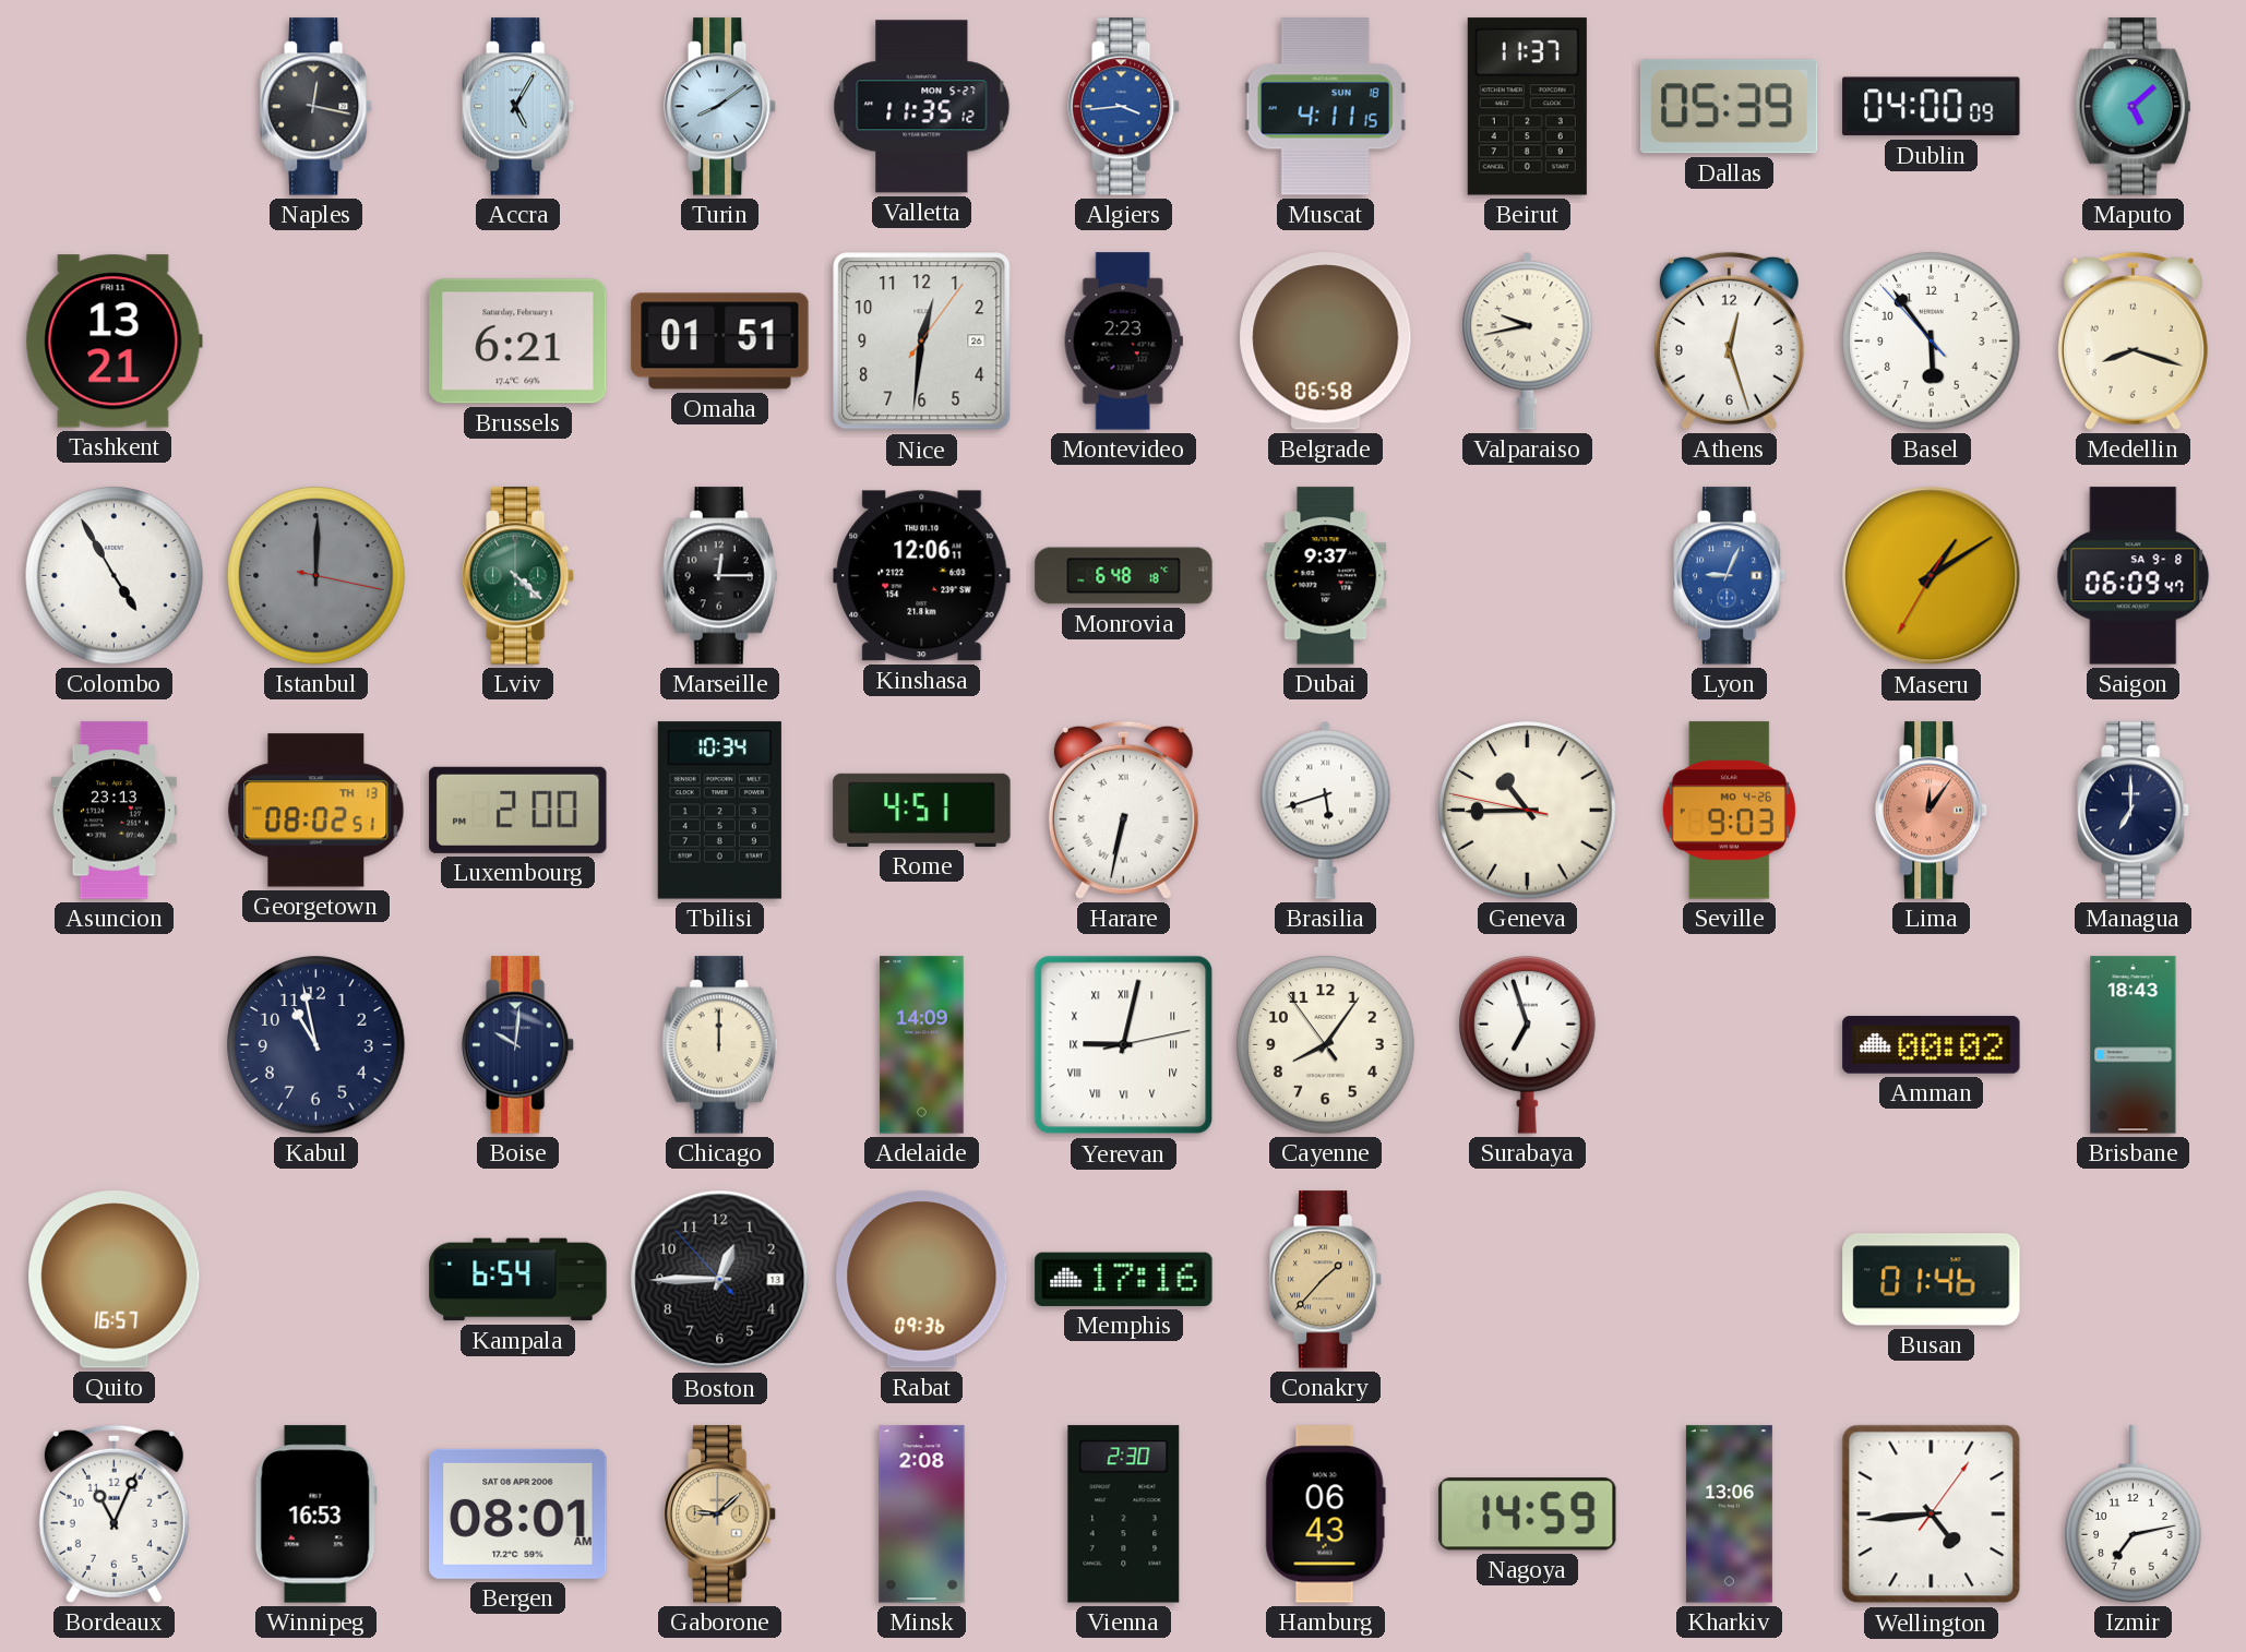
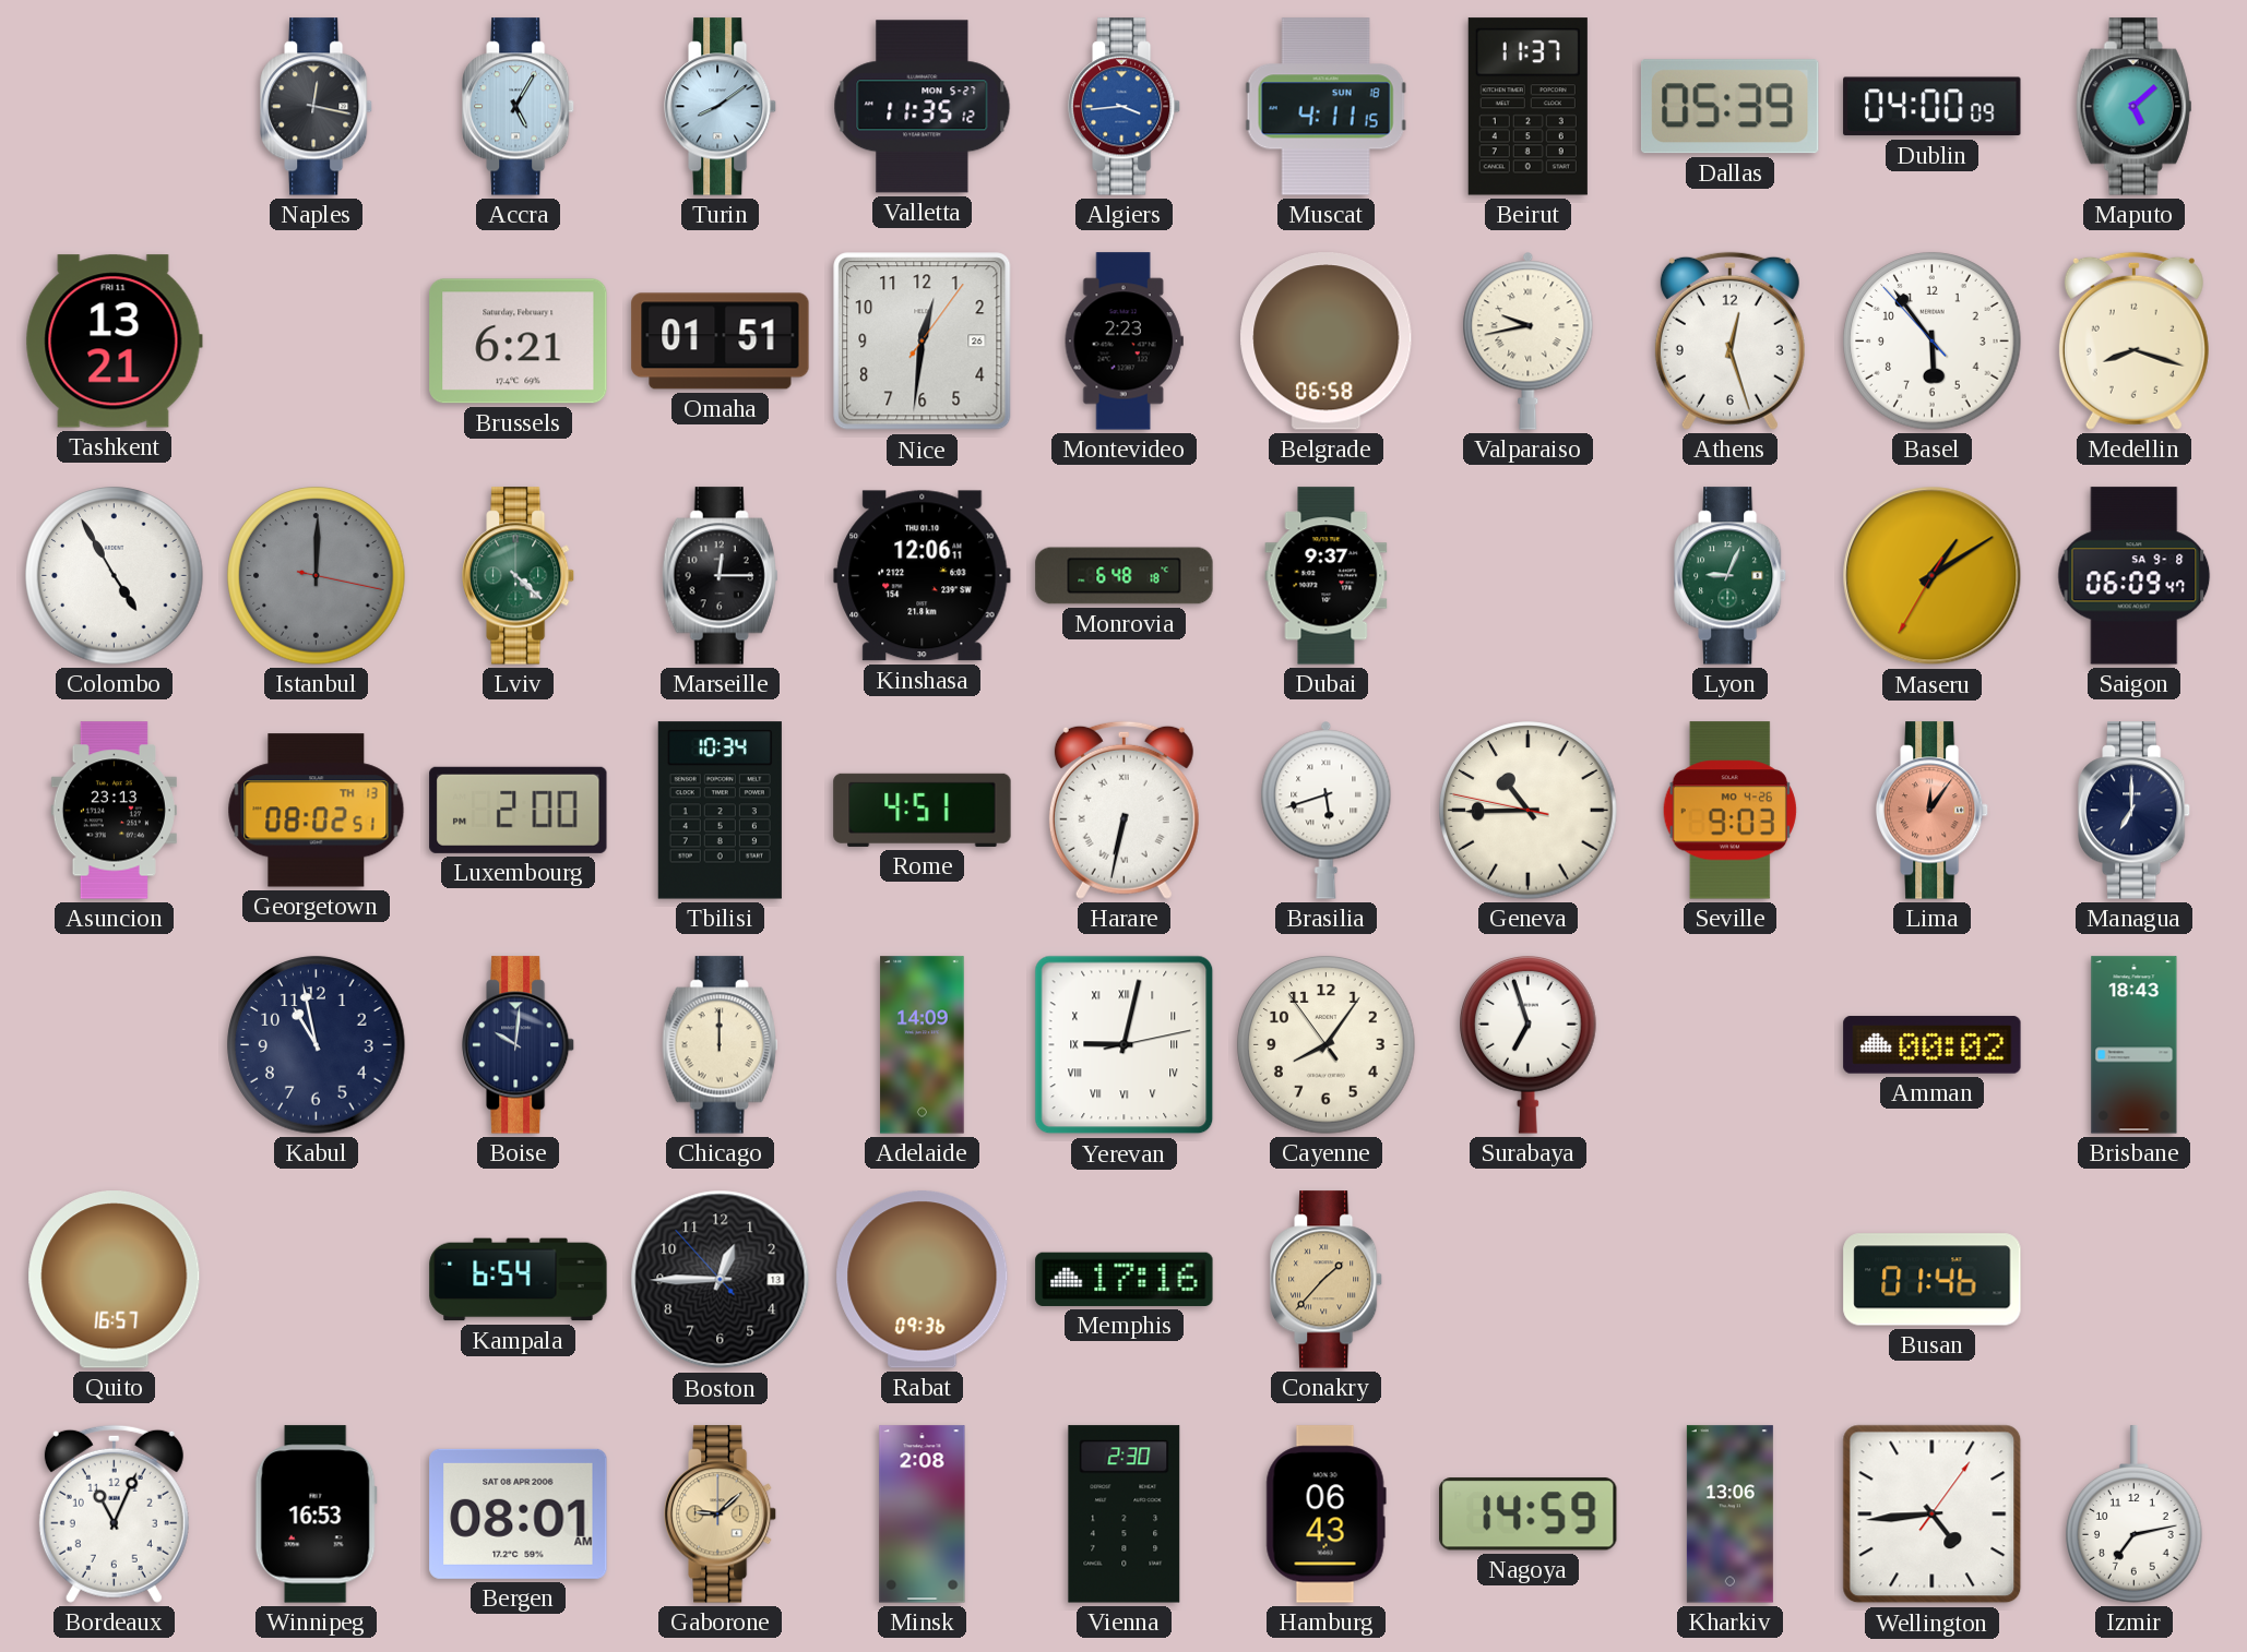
Lyon dial: blue -> green
